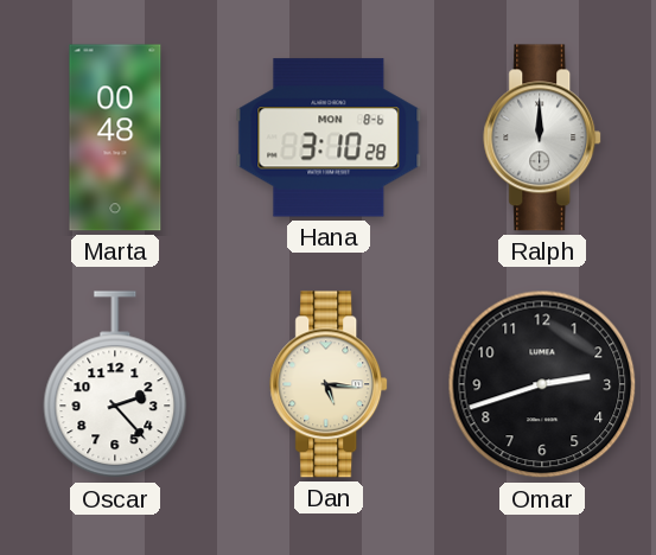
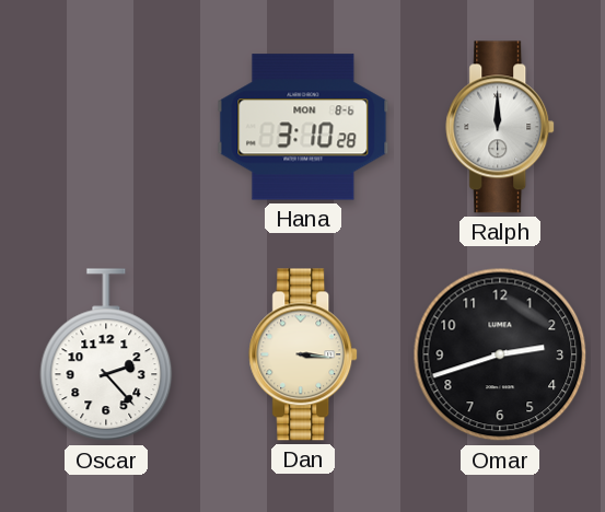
Marta: 00:48 -> none
Dan: 5:16 -> 3:16
